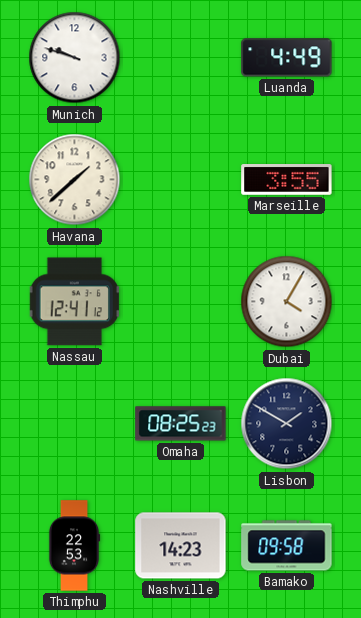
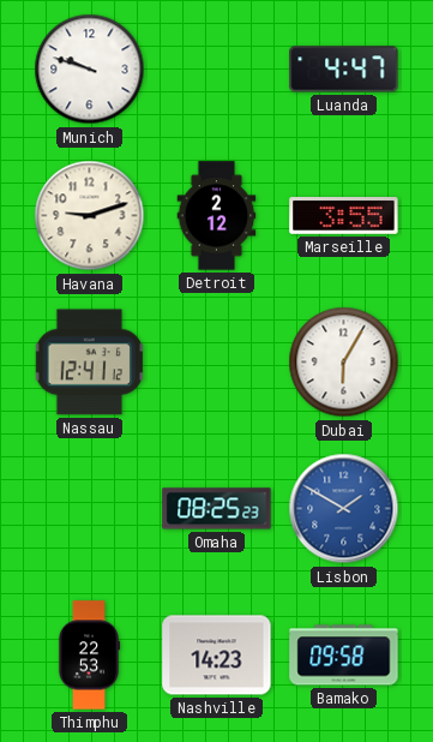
Luanda: 4:49 -> 4:47
Havana: 1:38 -> 9:12
Detroit: none -> 2:12
Dubai: 4:05 -> 6:05
Lisbon dial: navy -> blue
